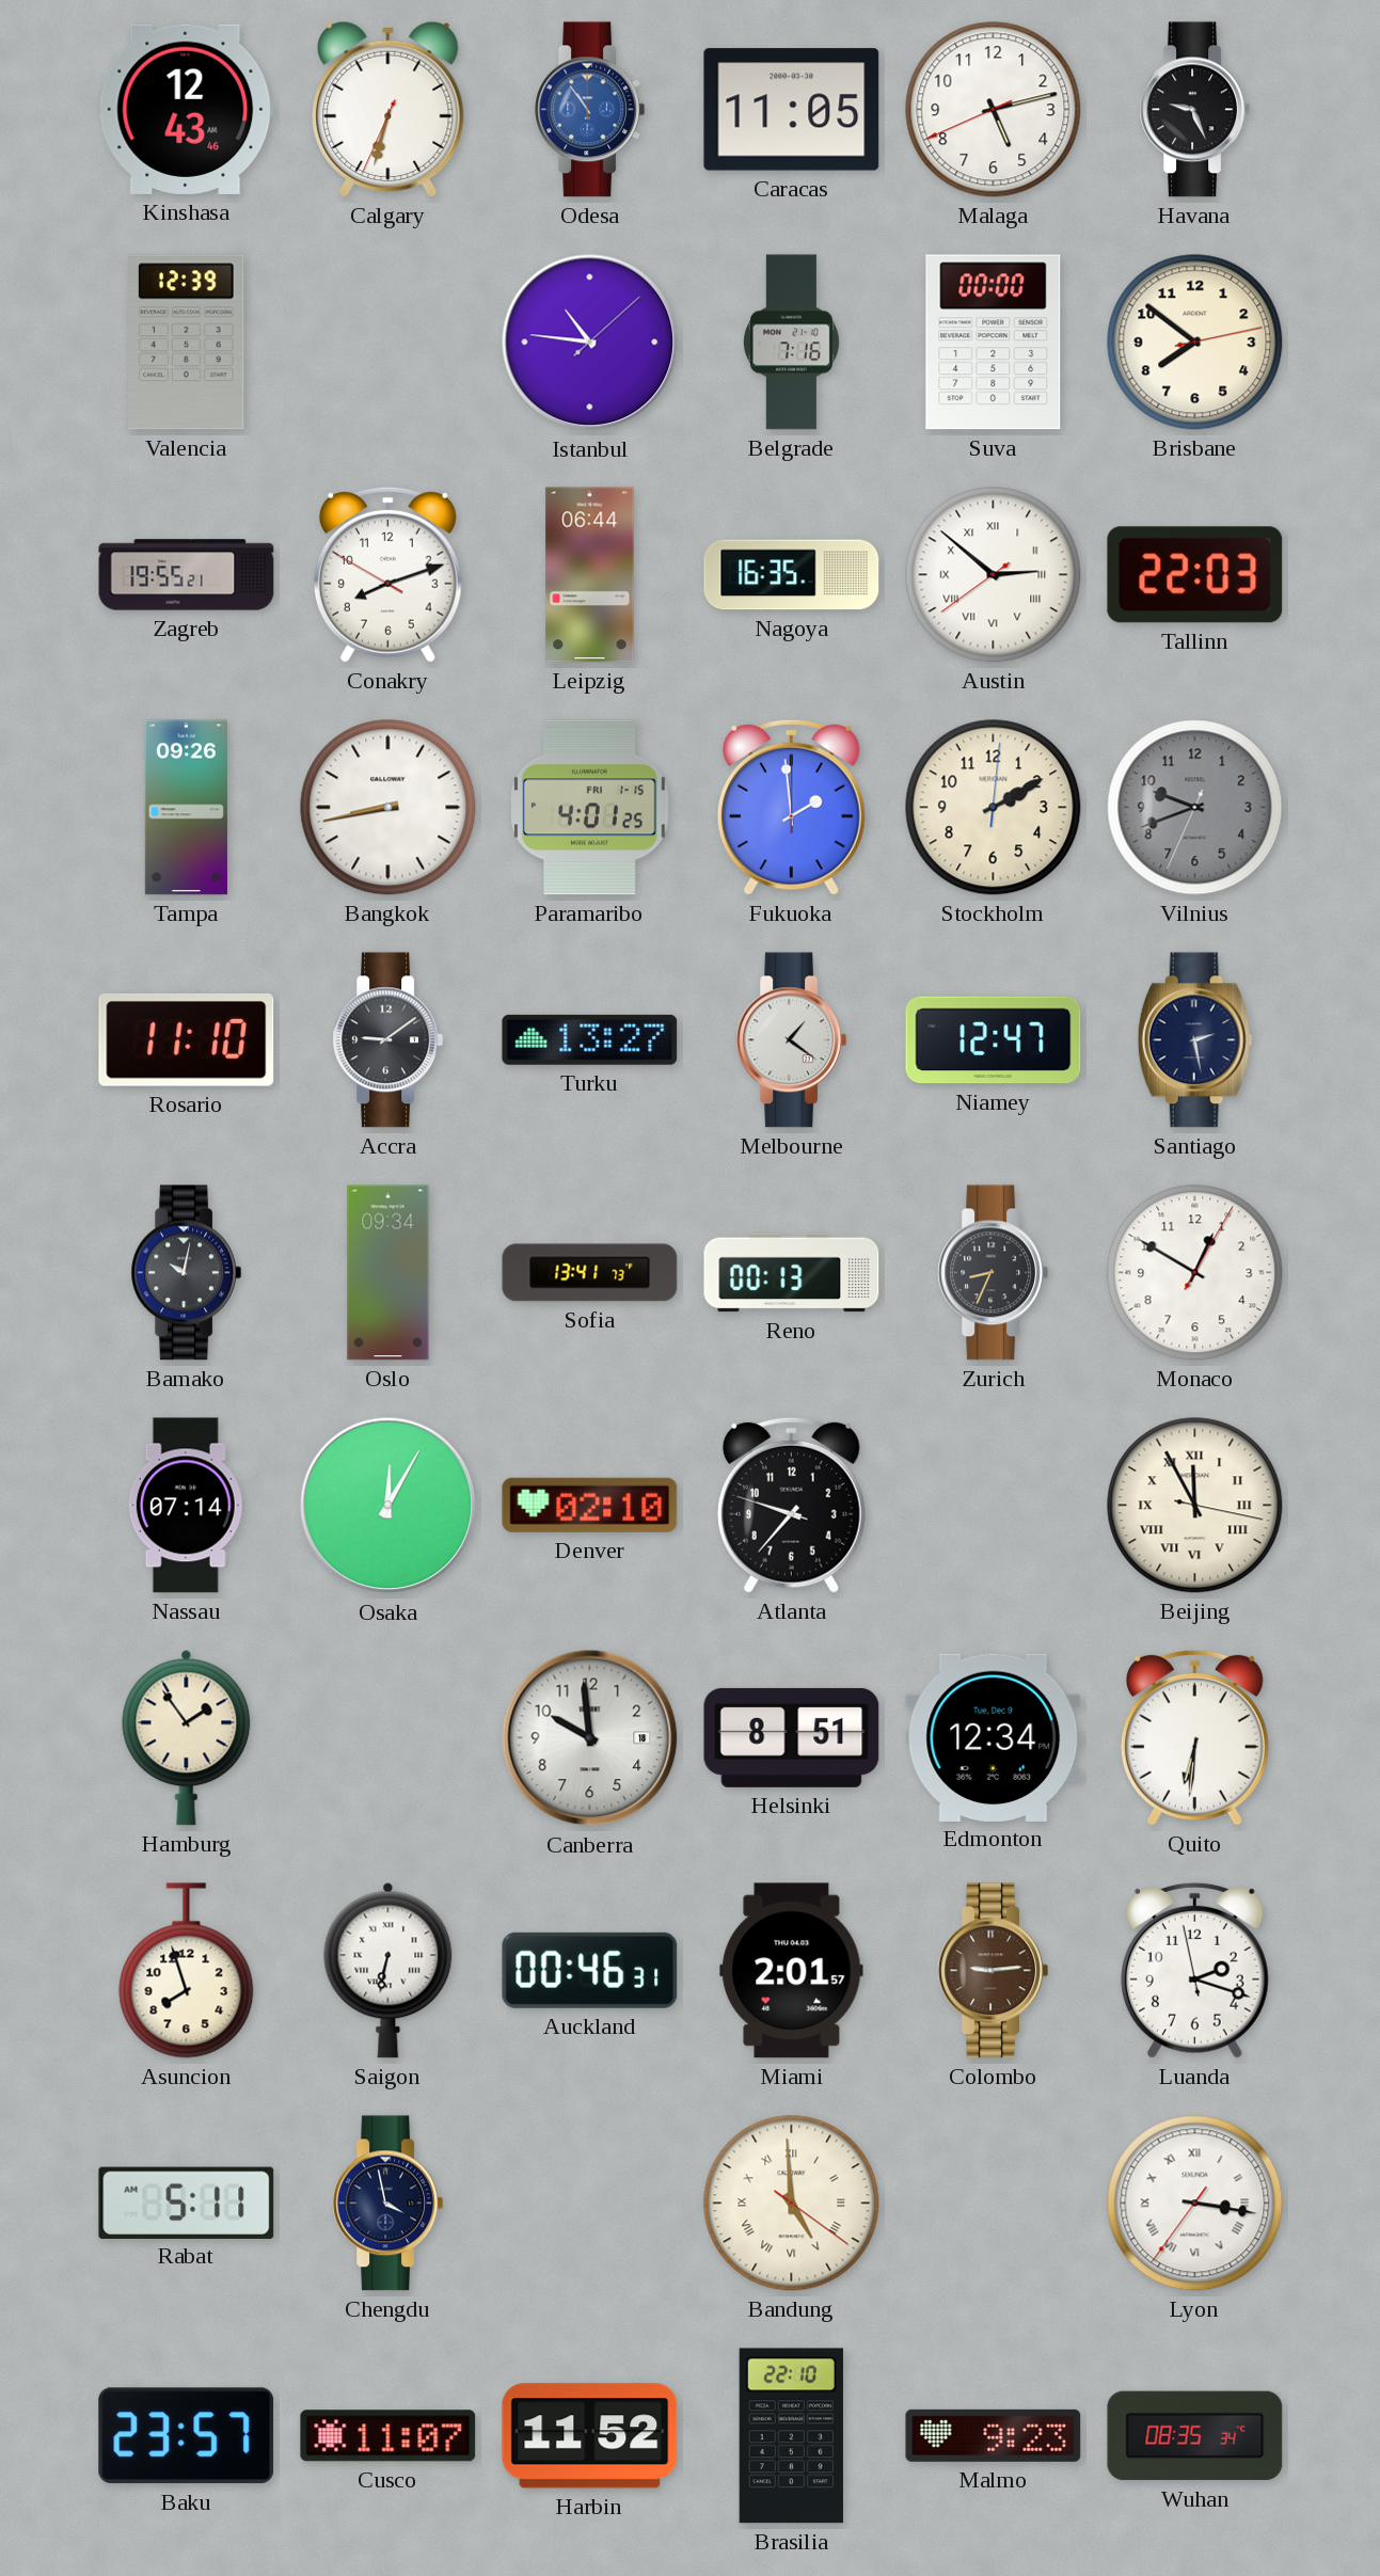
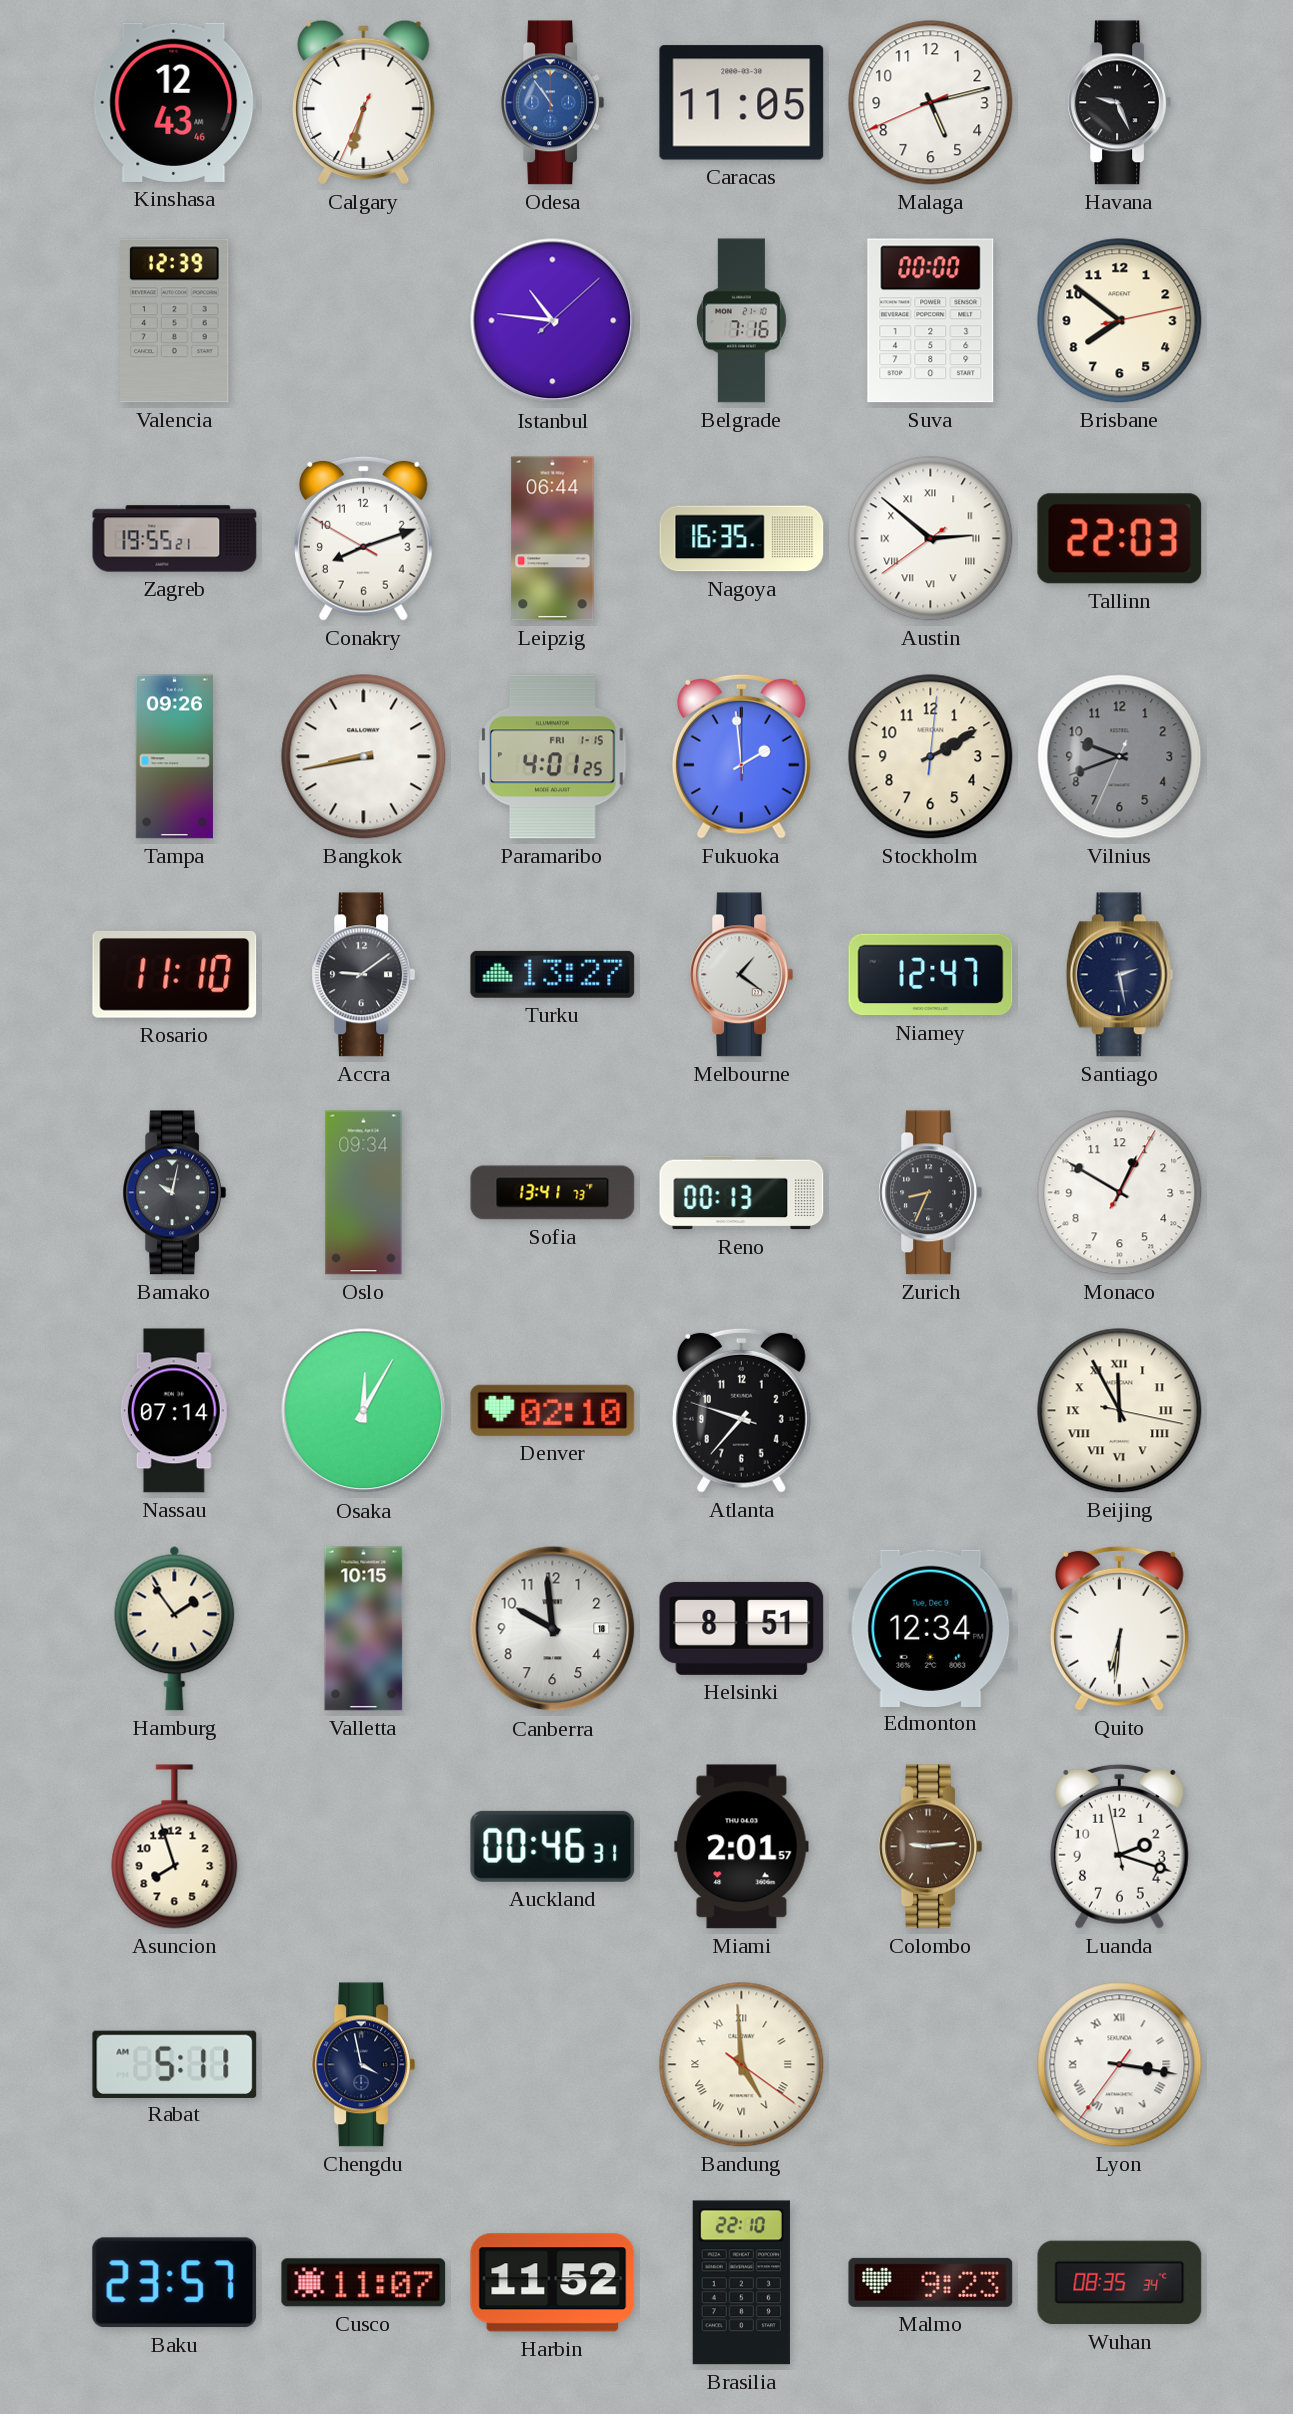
Valletta: none -> 10:15
Saigon: 6:32 -> none
